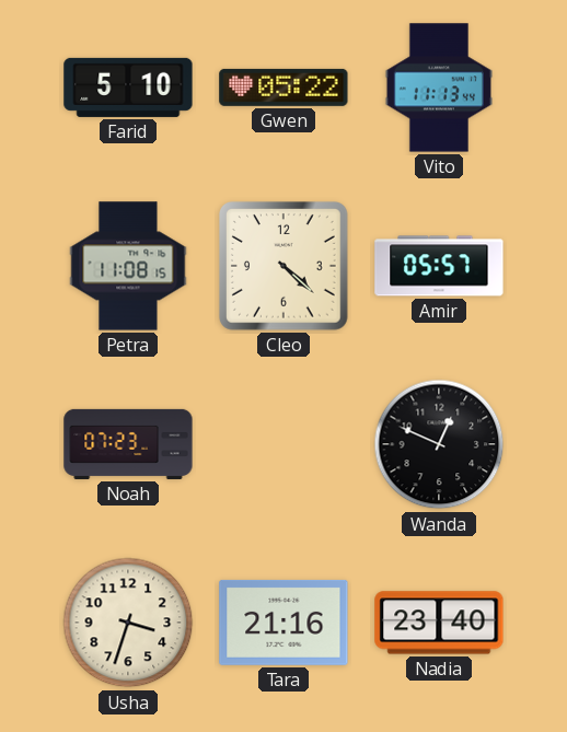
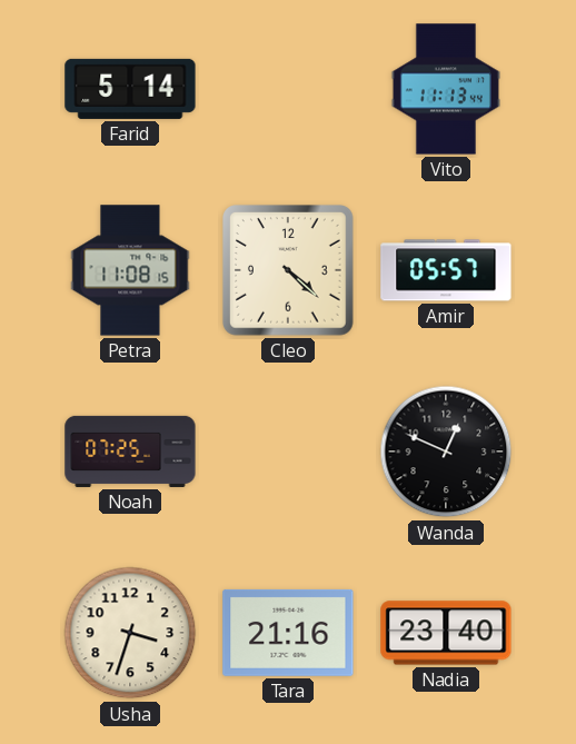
Farid: 5:10 -> 5:14
Gwen: 05:22 -> none
Noah: 07:23 -> 07:25
